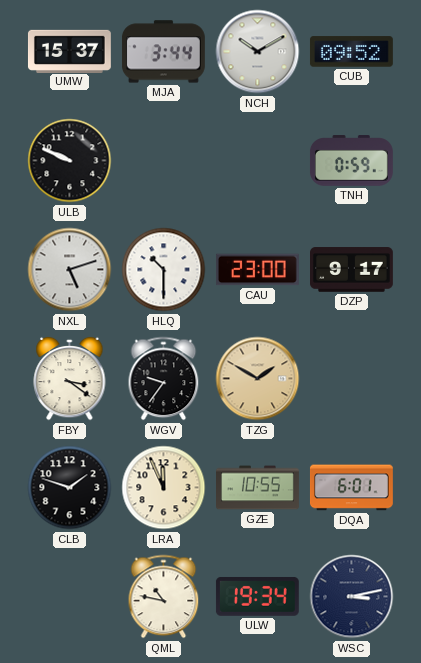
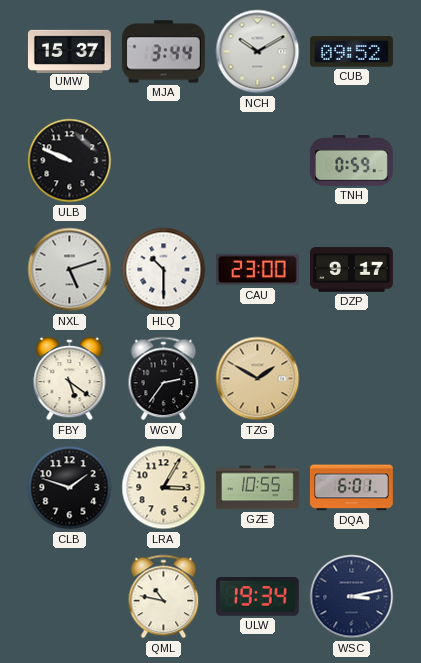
FBY: 3:21 -> 5:21
WGV: 9:36 -> 2:36
LRA: 11:56 -> 3:05
